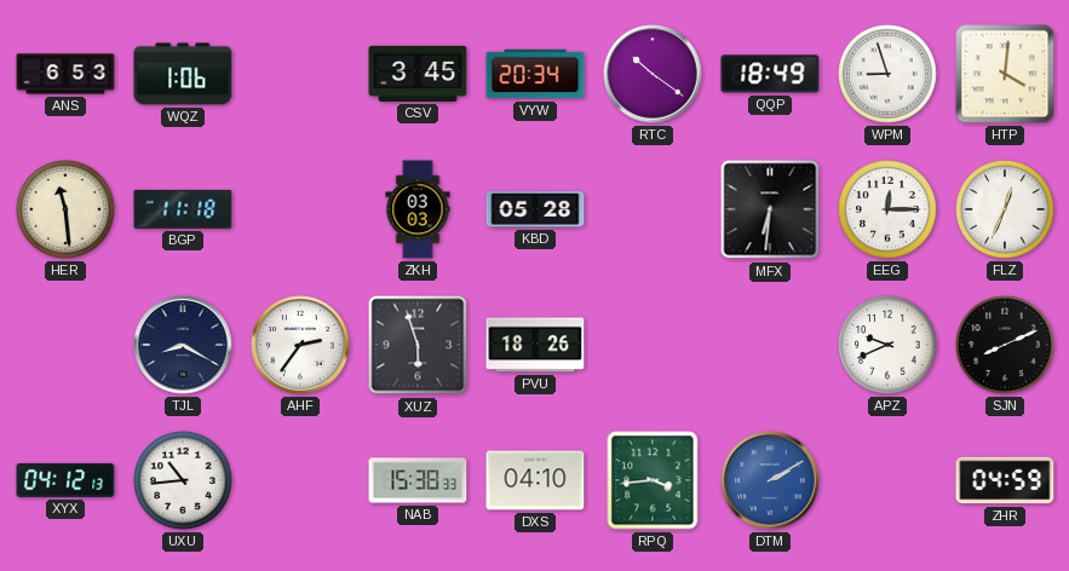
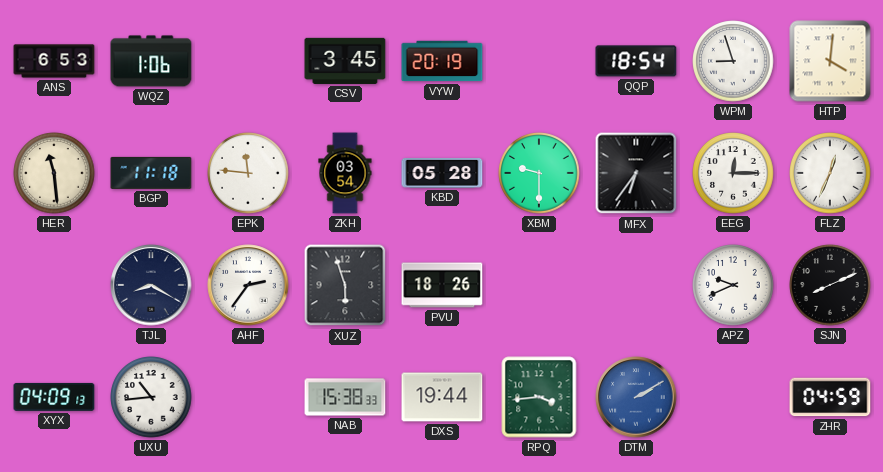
VYW: 20:34 -> 20:19
RTC: 10:21 -> none
QQP: 18:49 -> 18:54
EPK: none -> 11:46
ZKH: 03:03 -> 03:54
XBM: none -> 9:30
MFX: 6:31 -> 6:36
XYX: 04:12 -> 04:09
DXS: 04:10 -> 19:44
